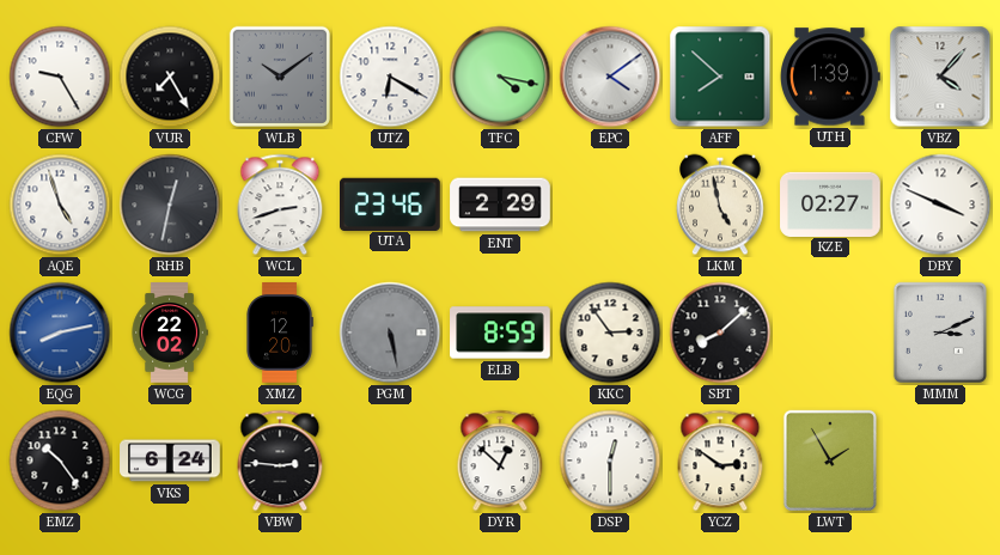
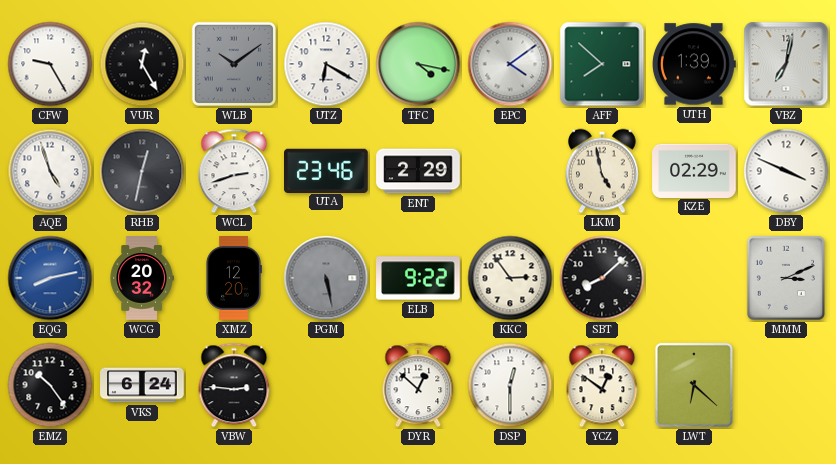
VUR: 7:25 -> 12:25
VBZ: 4:07 -> 7:02
KZE: 02:27 -> 02:29
WCG: 22:02 -> 20:32
ELB: 8:59 -> 9:22
YCZ: 2:51 -> 12:51
LWT: 1:55 -> 6:22
